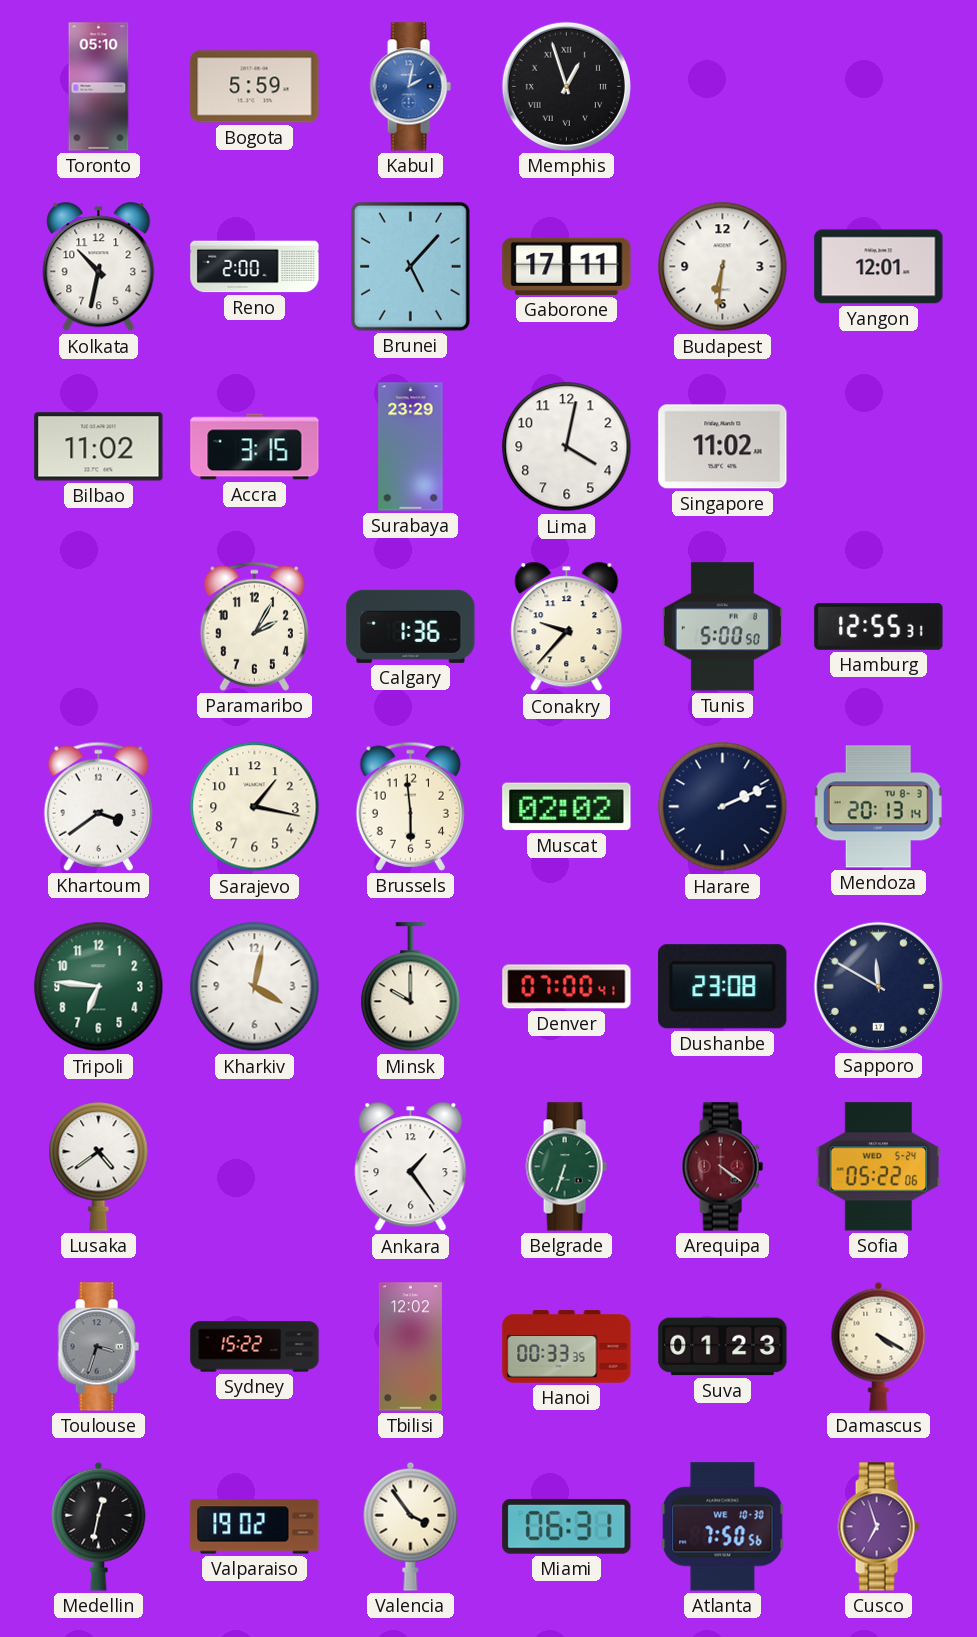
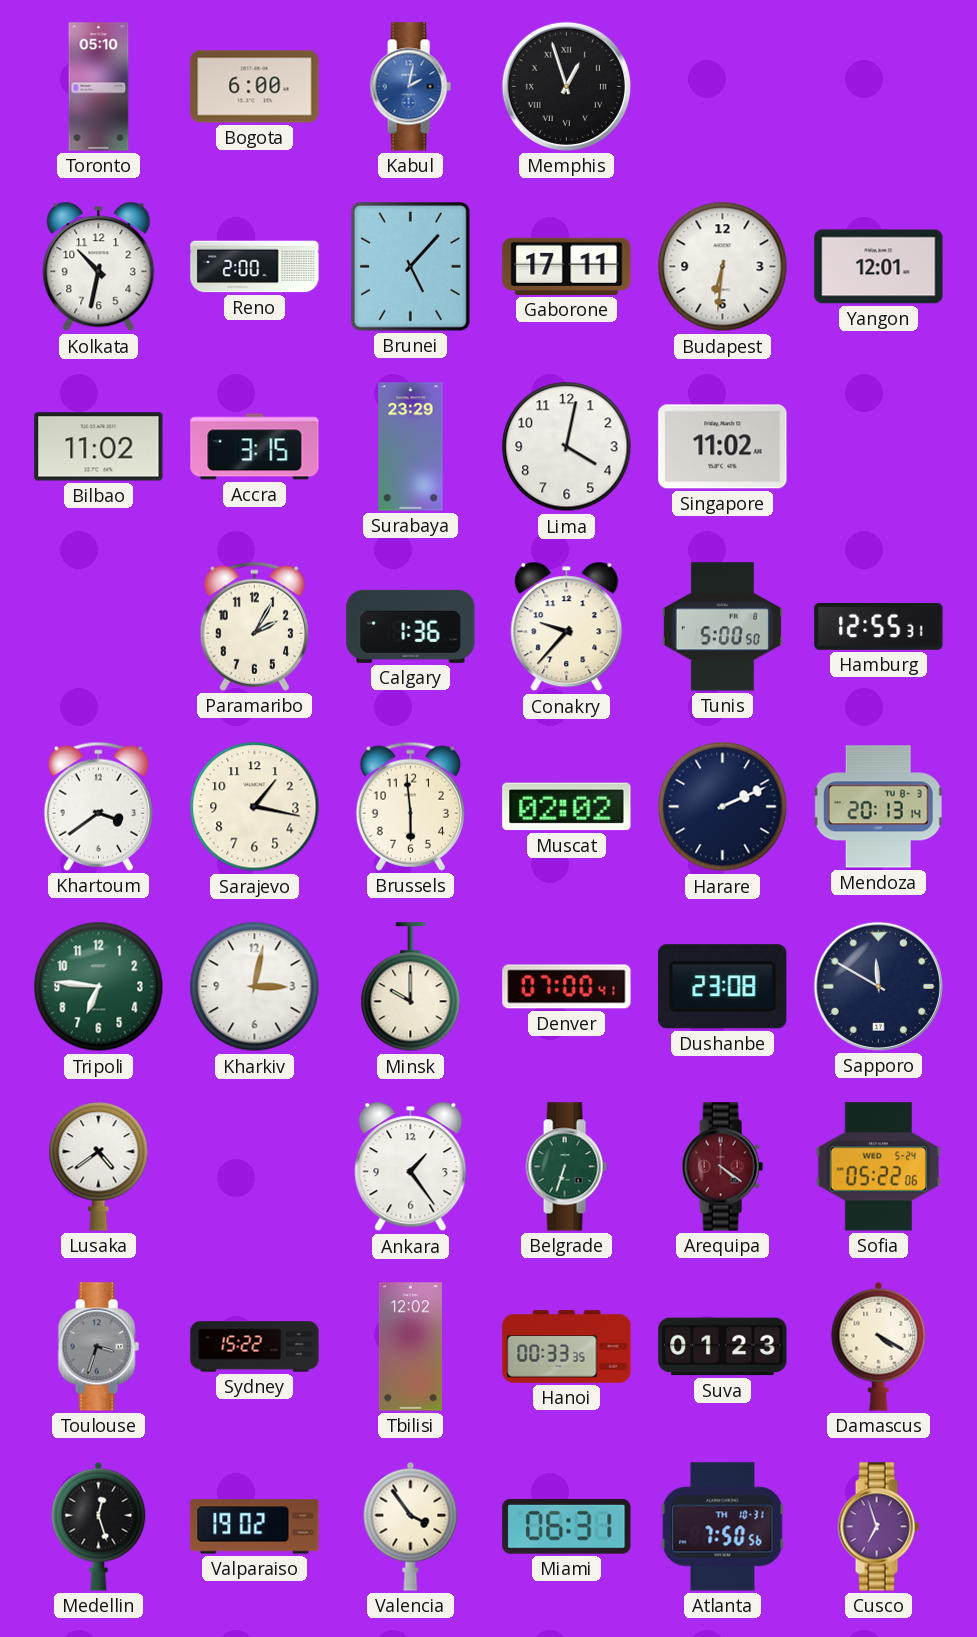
Bogota: 5:59 -> 6:00
Kharkiv: 4:02 -> 3:02
Medellin: 12:32 -> 12:27
Atlanta date: WE 10-30 -> TH 10-31
